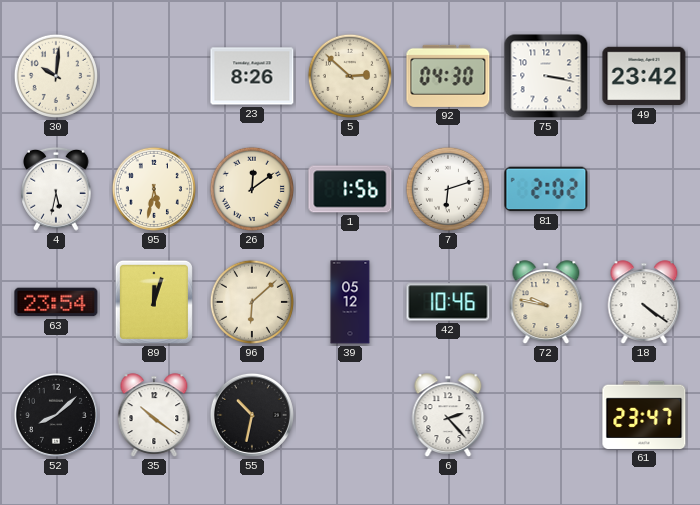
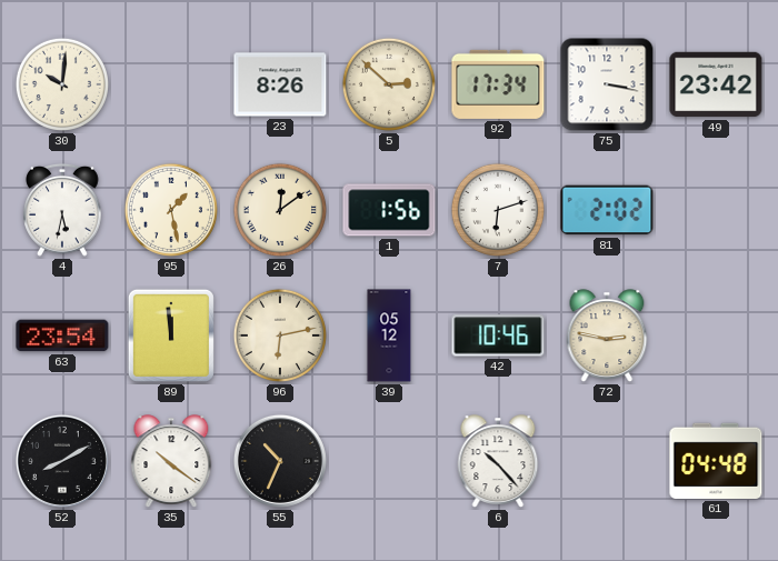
92: 04:30 -> 17:34
95: 5:32 -> 1:28
89: 12:03 -> 11:59
96: 6:08 -> 6:13
72: 9:47 -> 2:47
18: 4:21 -> none
52: 8:08 -> 8:10
55: 10:32 -> 10:34
6: 2:23 -> 10:23
61: 23:47 -> 04:48
